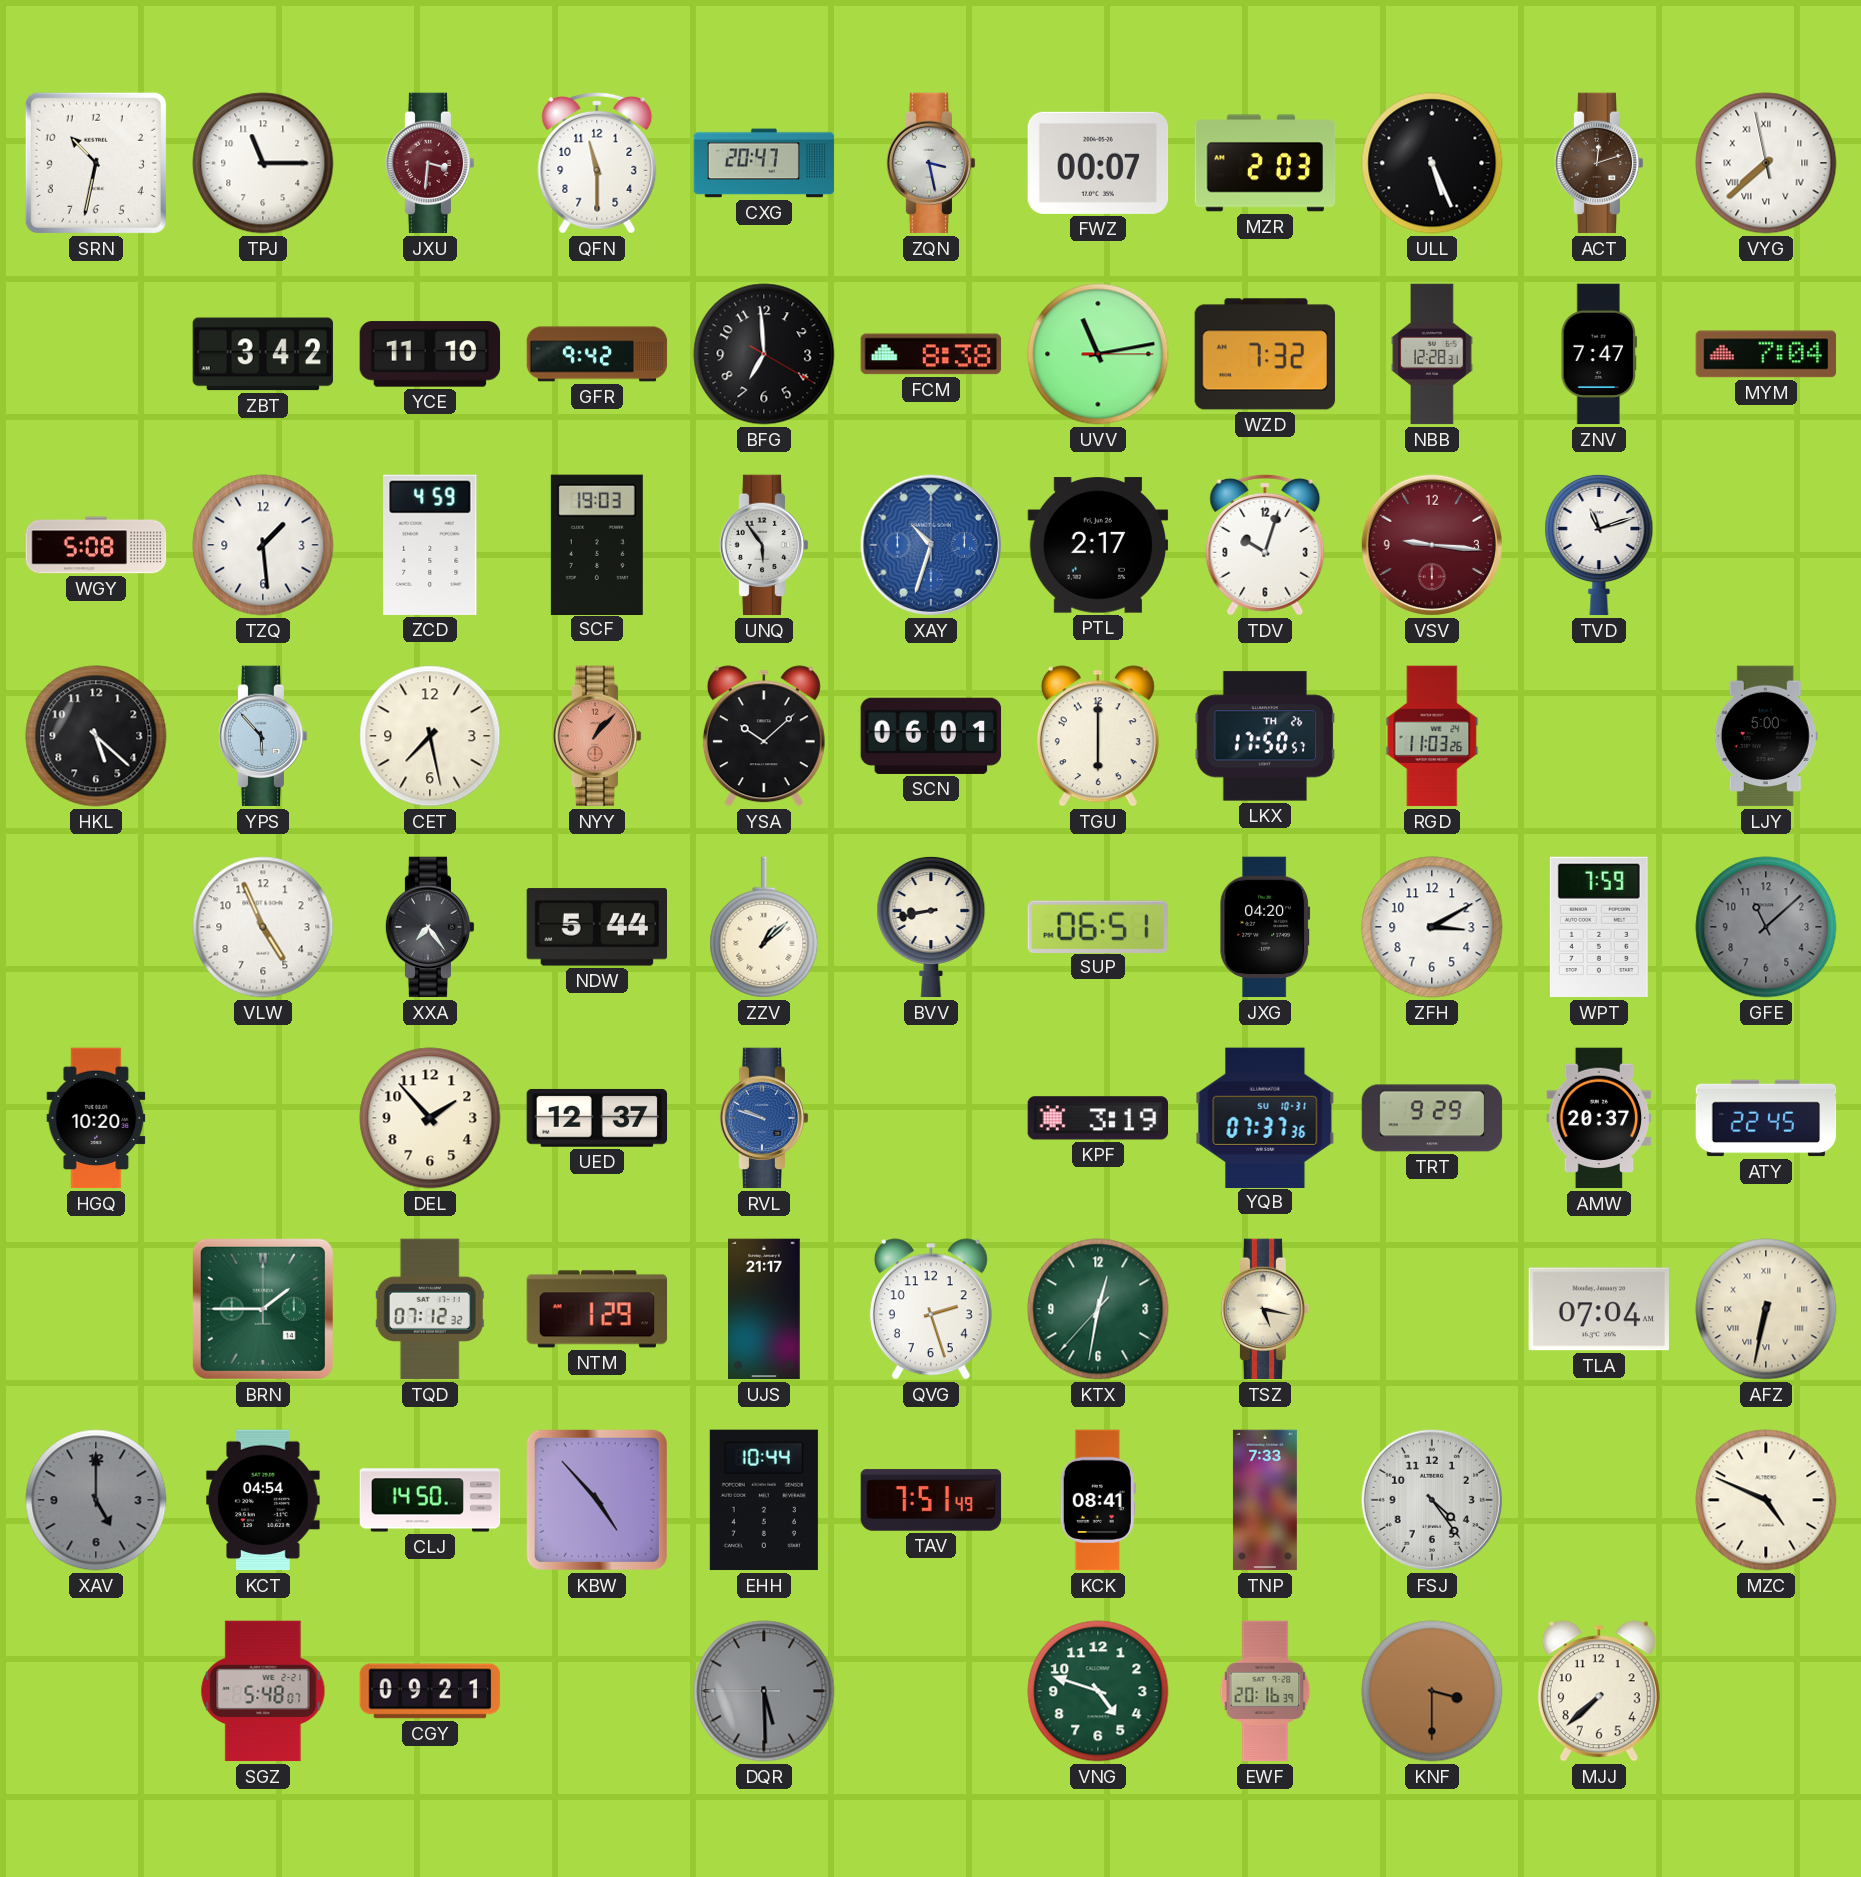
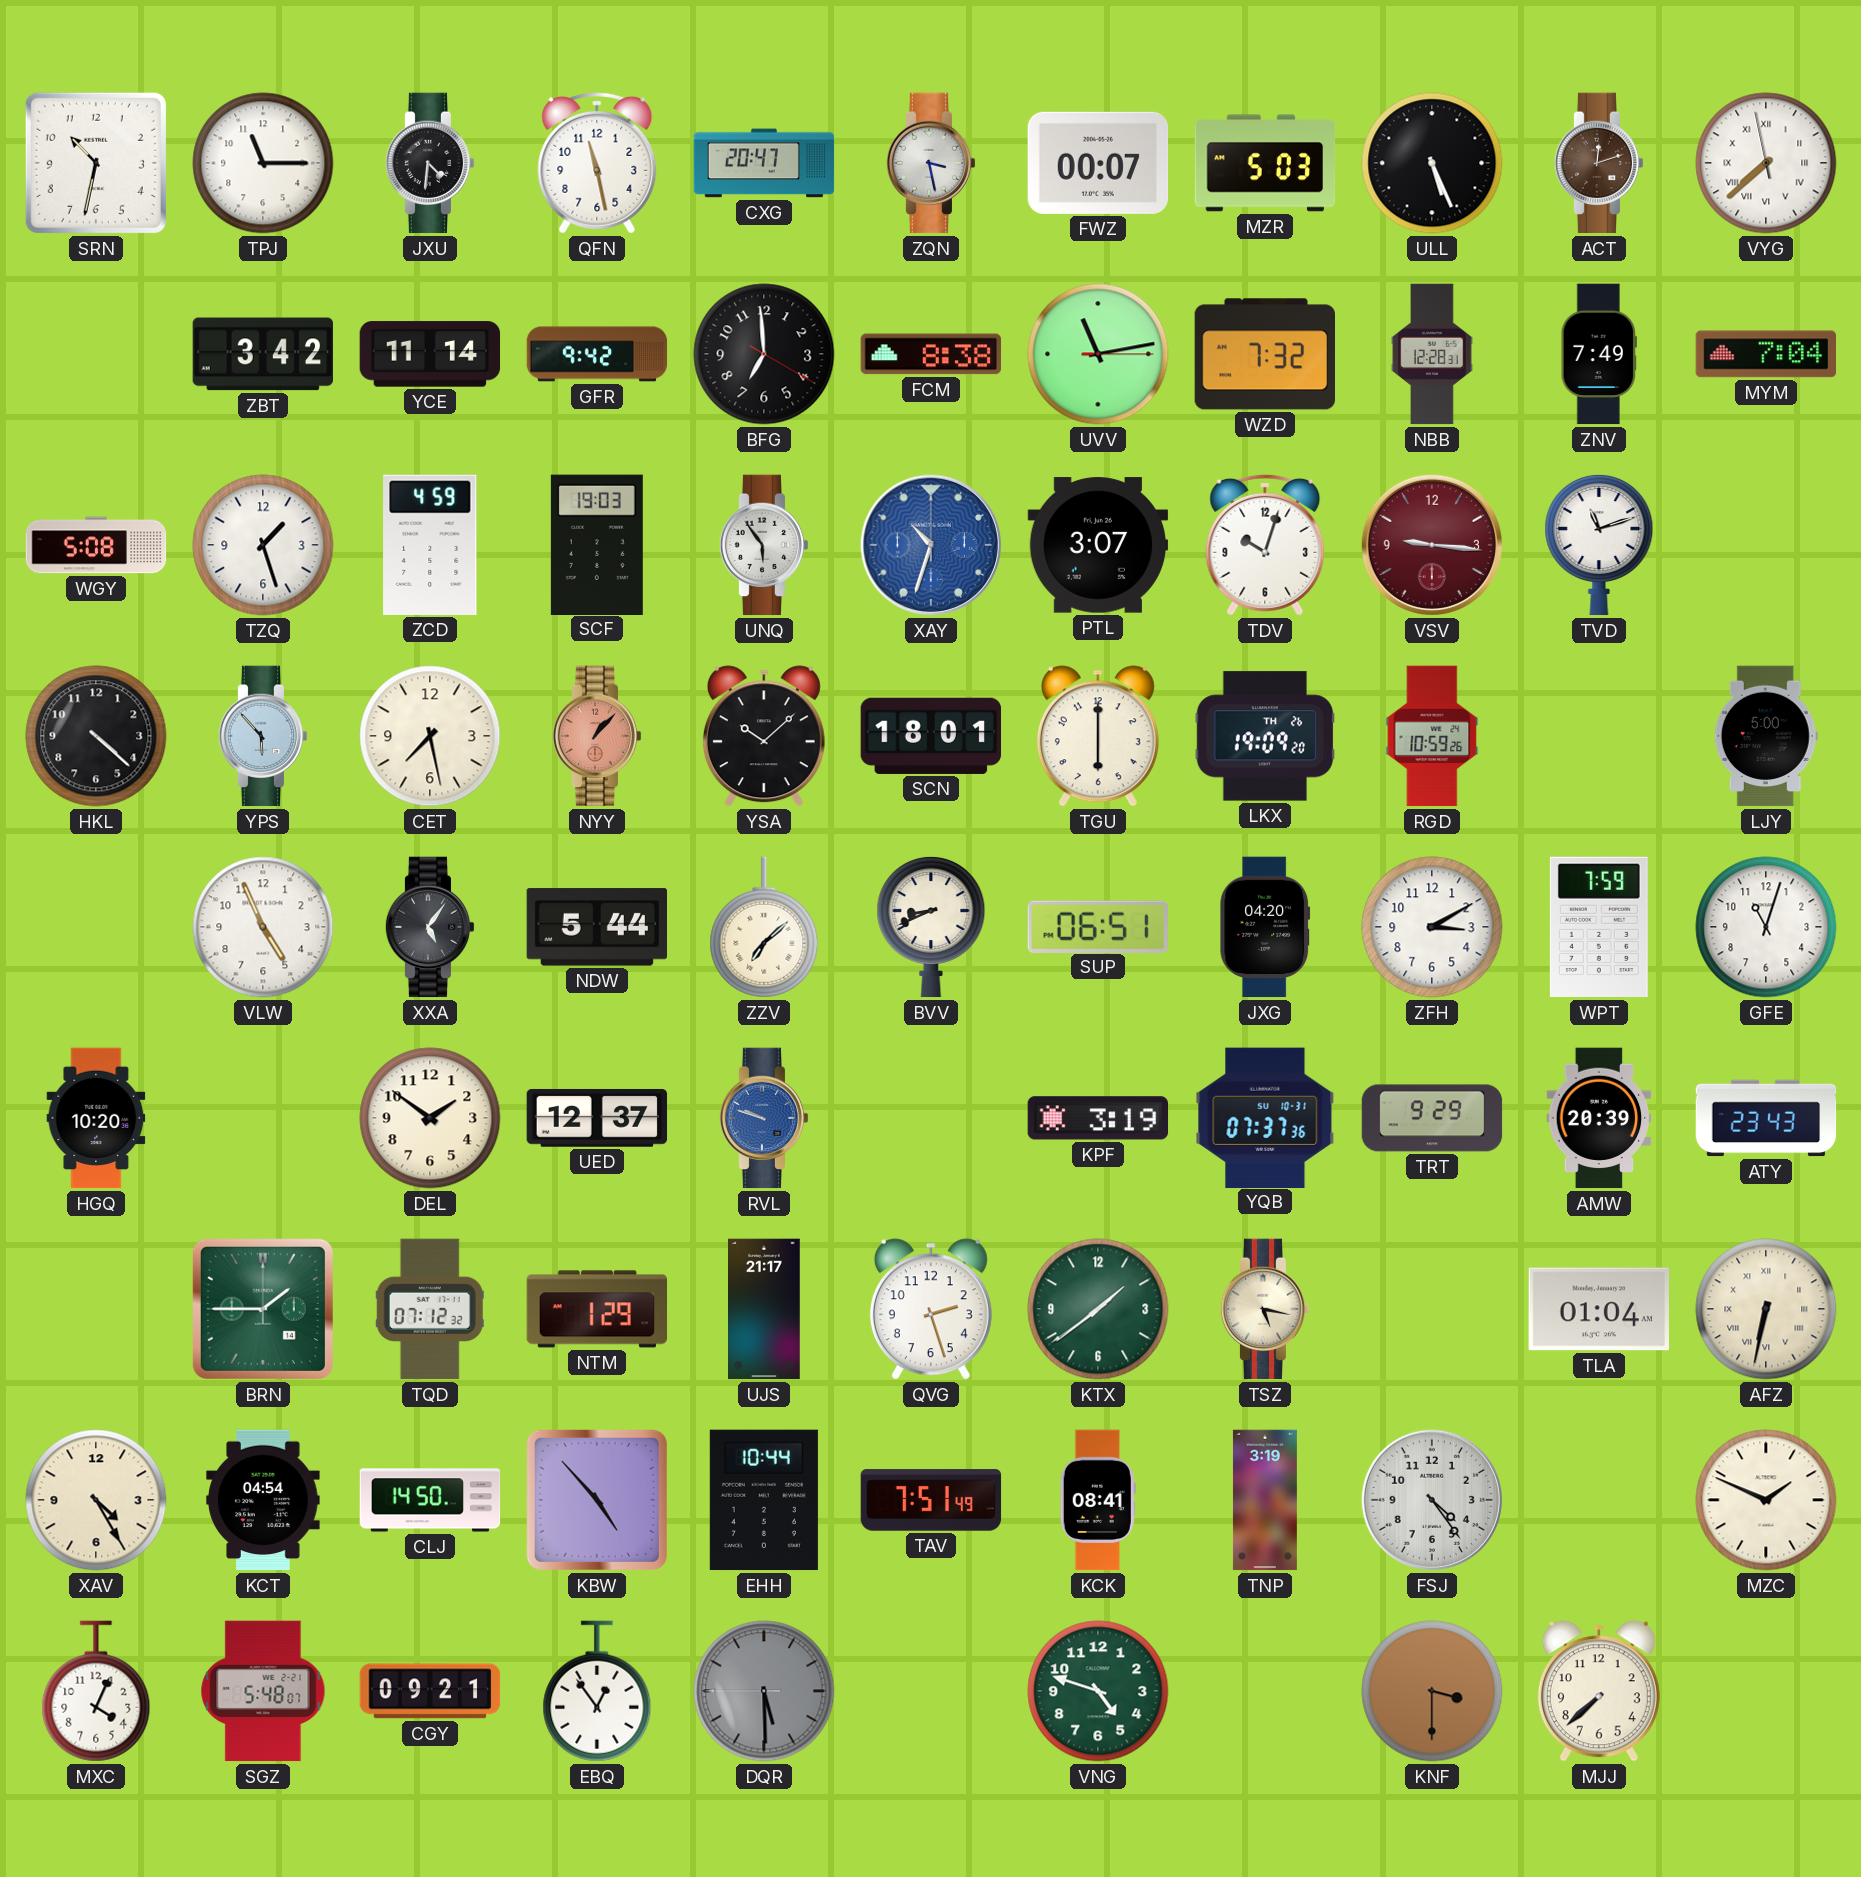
JXU: 3:31 -> 4:31
JXU dial: burgundy -> black
QFN: 11:30 -> 11:28
MZR: 2:03 -> 5:03
YCE: 11:10 -> 11:14
ZNV: 7:47 -> 7:49
TZQ: 1:29 -> 1:27
PTL: 2:17 -> 3:07
HKL: 5:22 -> 4:22
SCN: 06:01 -> 18:01
LKX: 17:50 -> 19:09
RGD: 11:03 -> 10:59
XXA: 7:24 -> 5:06
ZZV: 1:08 -> 7:08
BVV: 8:43 -> 8:41
GFE: 11:08 -> 11:03
GFE dial: grey -> white
DEL: 1:53 -> 1:51
AMW: 20:37 -> 20:39
ATY: 22:45 -> 23:43
KTX: 12:31 -> 1:38
TLA: 07:04 -> 01:04
XAV: 5:00 -> 4:25
XAV dial: grey -> cream
TNP: 7:33 -> 3:19
MZC: 4:49 -> 1:49
MXC: none -> 4:04
EBQ: none -> 12:54
EWF: 20:16 -> none
